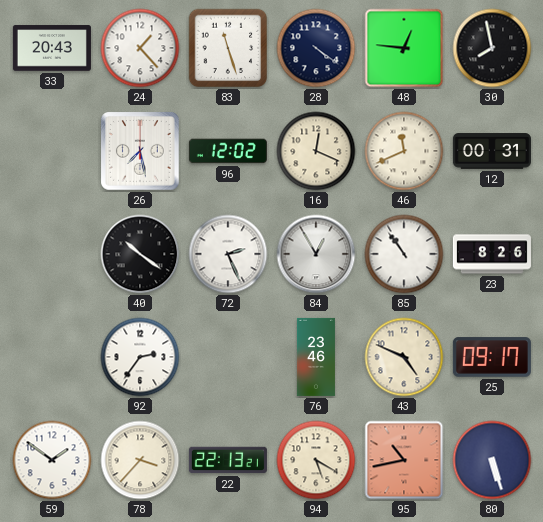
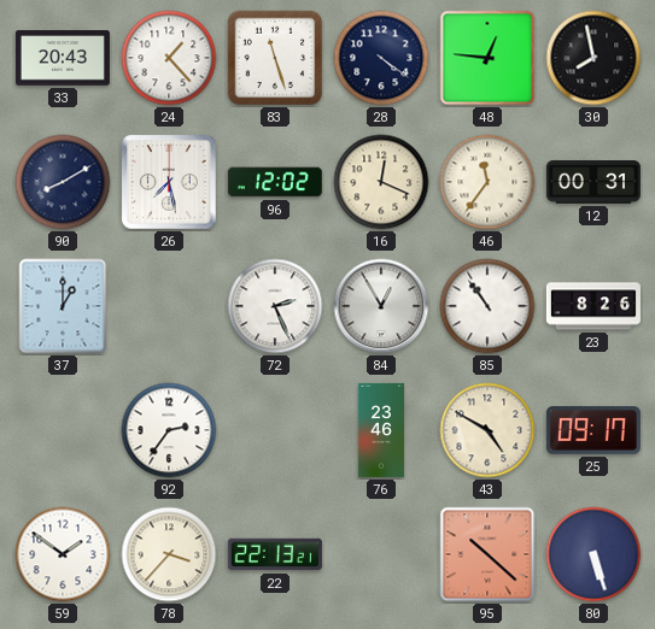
90: none -> 8:10
46: 11:41 -> 11:36
37: none -> 1:00
40: 10:21 -> none
43: 4:49 -> 4:50
94: 5:20 -> none
95: 10:43 -> 10:22
